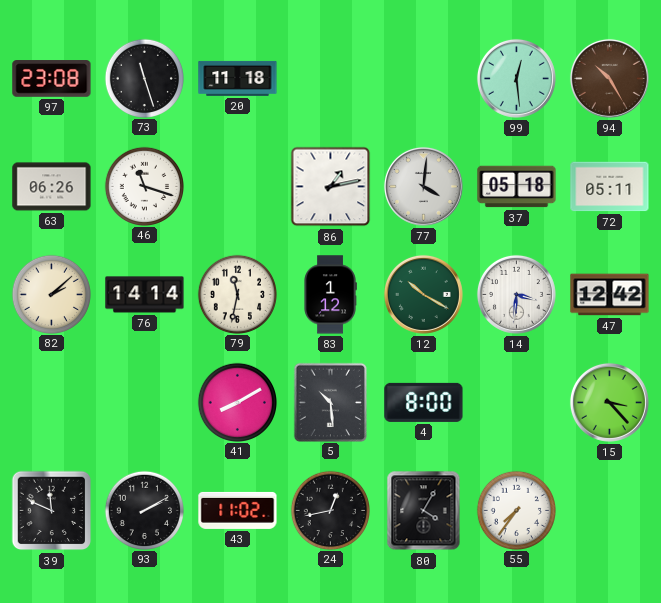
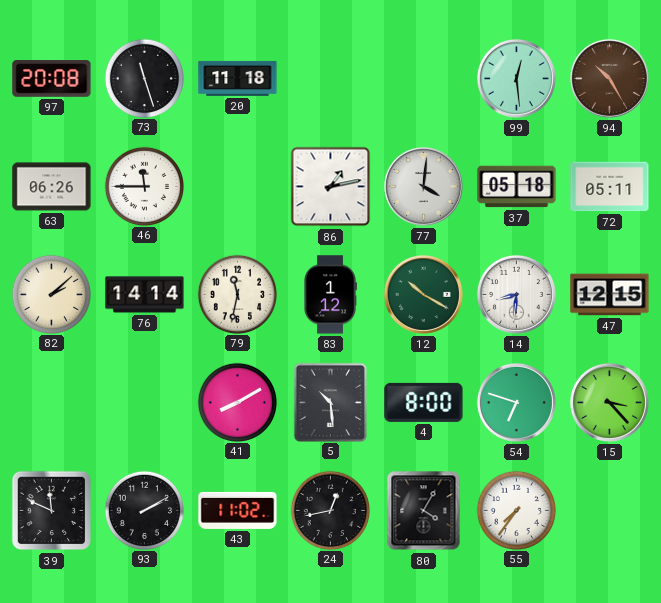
97: 23:08 -> 20:08
46: 11:18 -> 11:45
14: 3:31 -> 8:31
47: 12:42 -> 12:15
54: none -> 6:48
